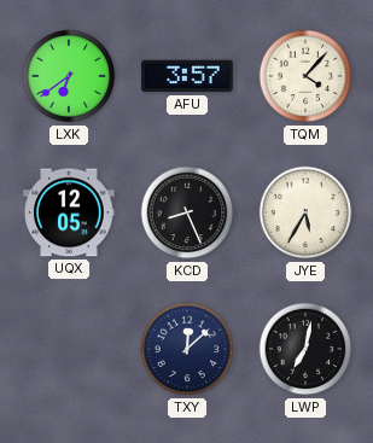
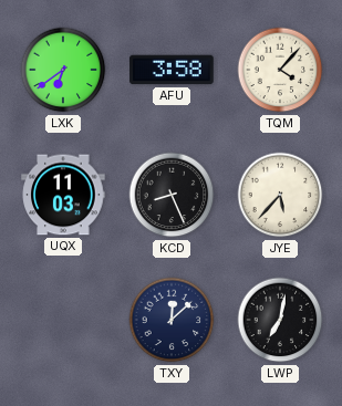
AFU: 3:57 -> 3:58
UQX: 12:05 -> 11:03
JYE: 5:35 -> 5:37
